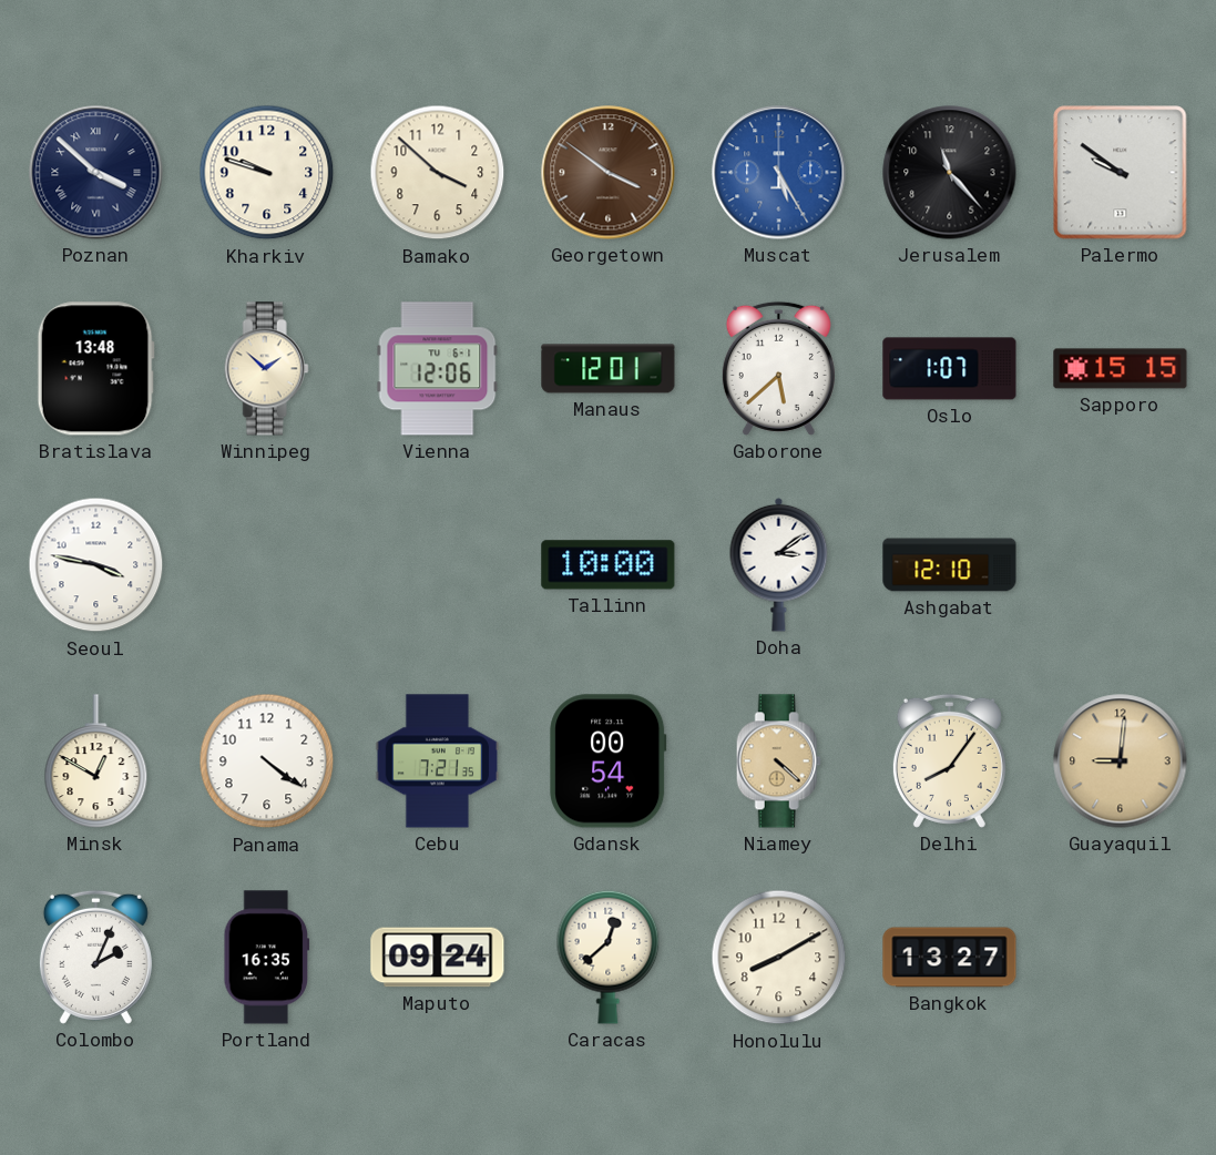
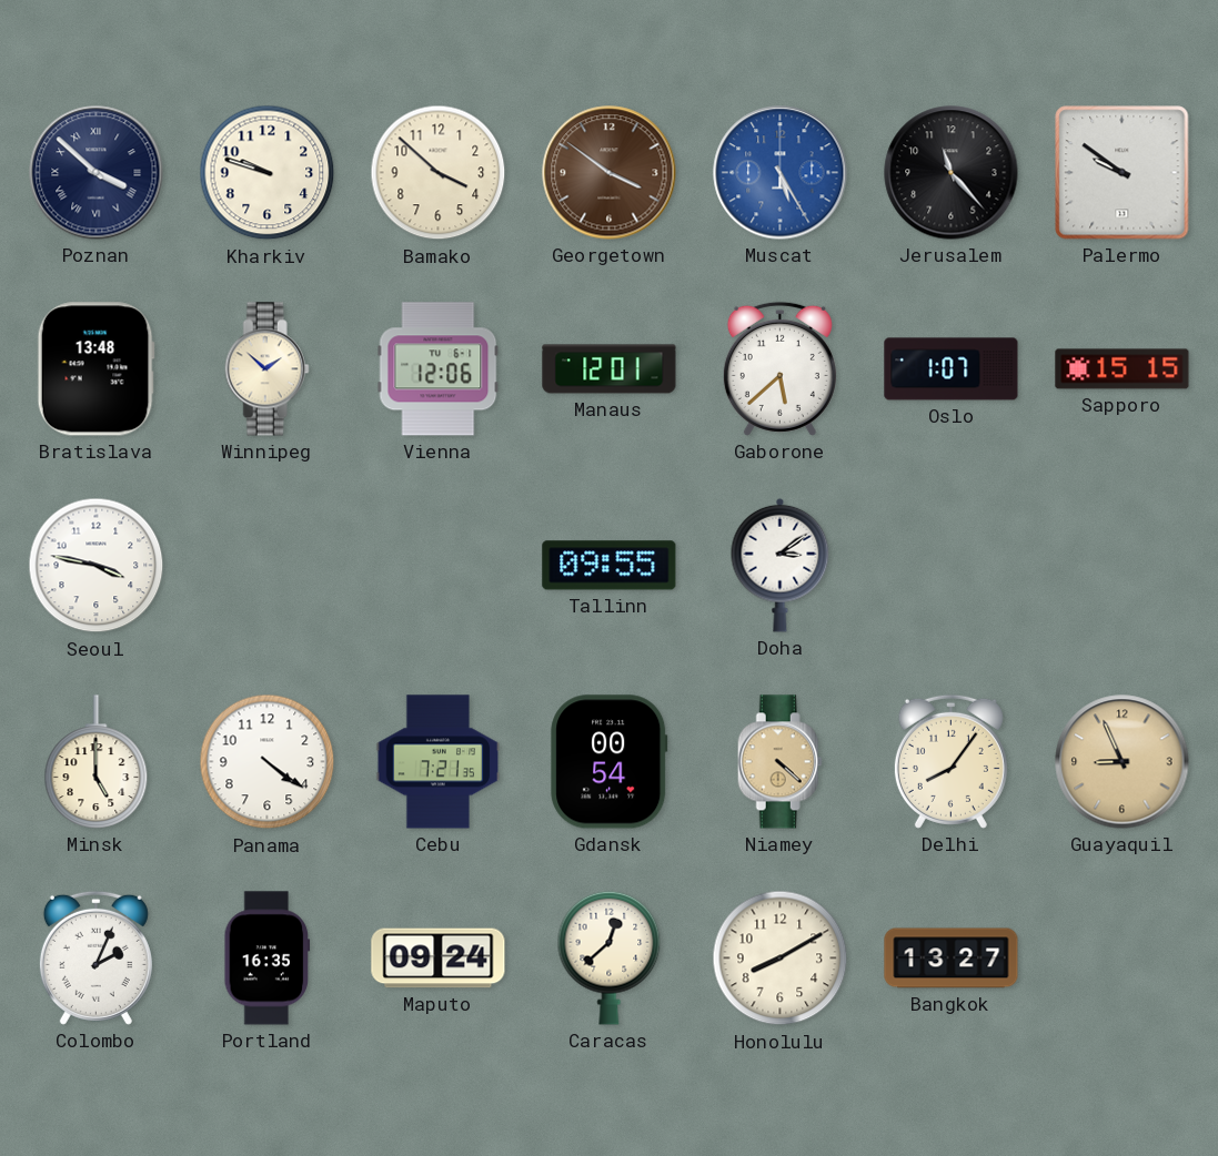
Tallinn: 10:00 -> 09:55
Ashgabat: 12:10 -> none
Minsk: 12:50 -> 5:00
Guayaquil: 9:01 -> 8:56
